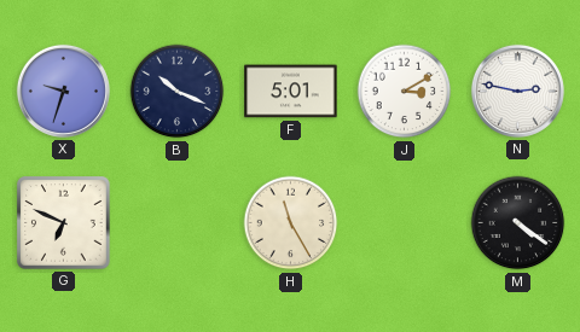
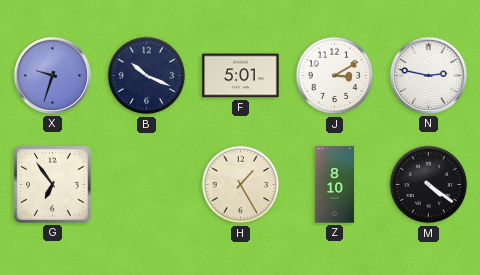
G: 6:49 -> 6:54
H: 11:25 -> 1:25
Z: none -> 8:10
